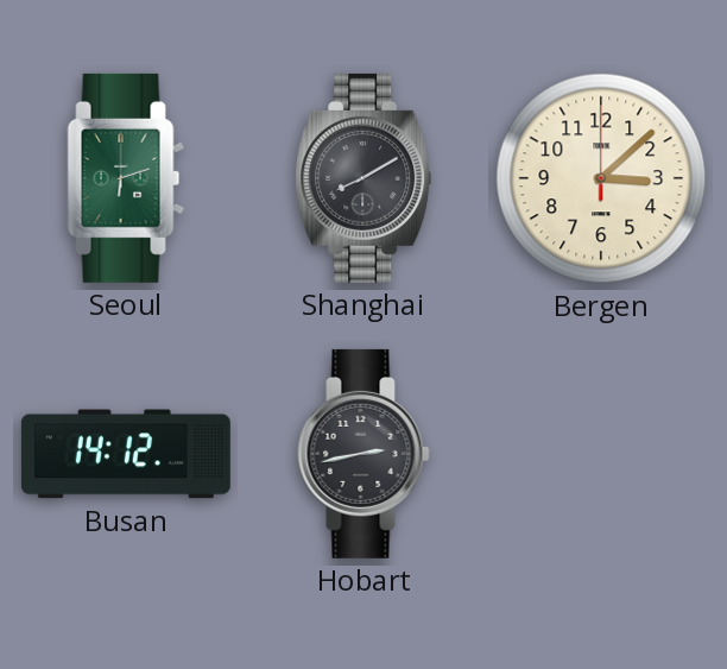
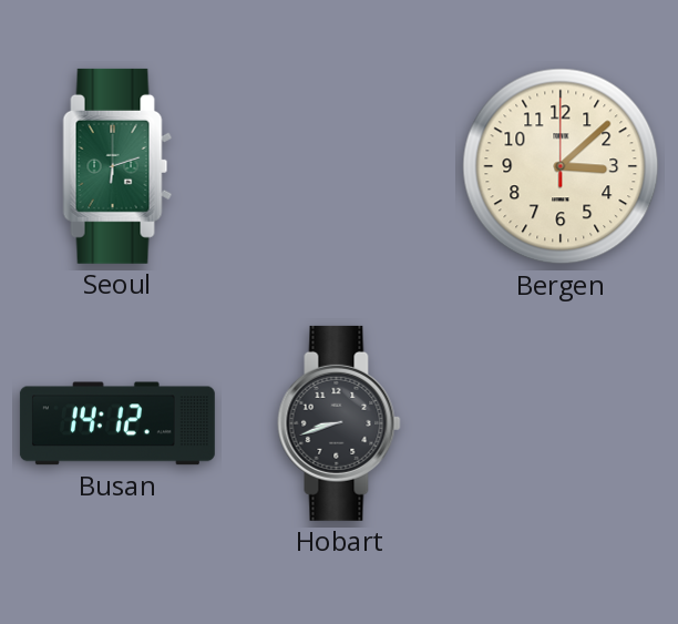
Shanghai: 8:10 -> none
Hobart: 2:43 -> 8:42
